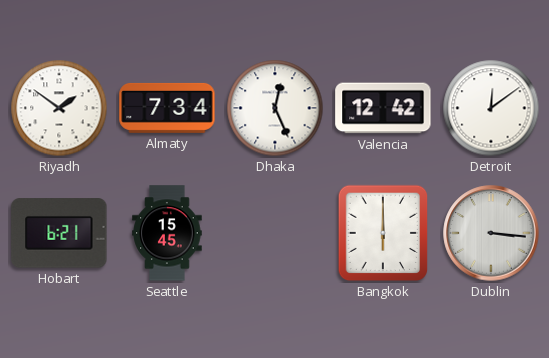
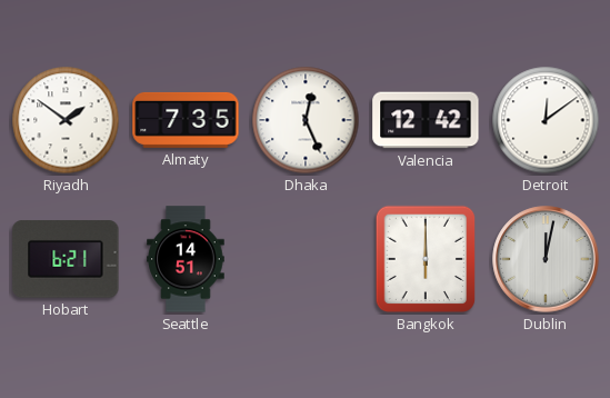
Almaty: 7:34 -> 7:35
Seattle: 15:45 -> 14:51
Dublin: 3:16 -> 12:02
